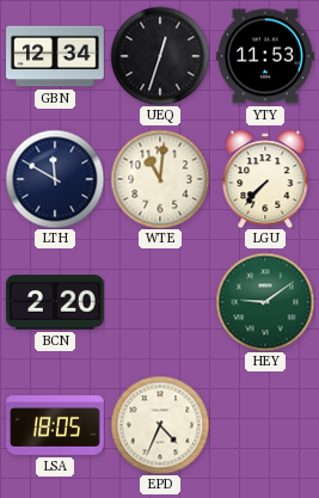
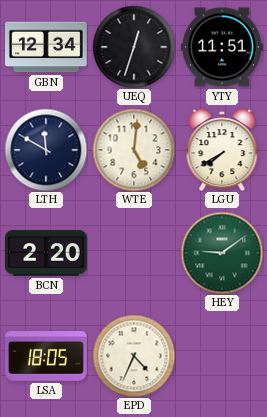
YTY: 11:53 -> 11:51
WTE: 11:01 -> 5:01
LGU: 7:37 -> 7:40
